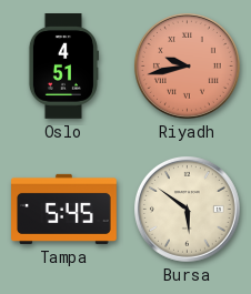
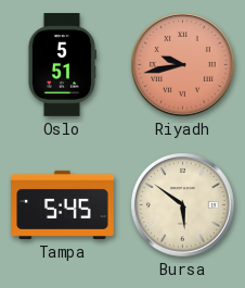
Oslo: 4:51 -> 5:51
